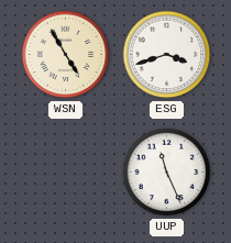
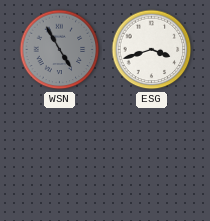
WSN dial: cream -> grey
UUP: 11:26 -> none
